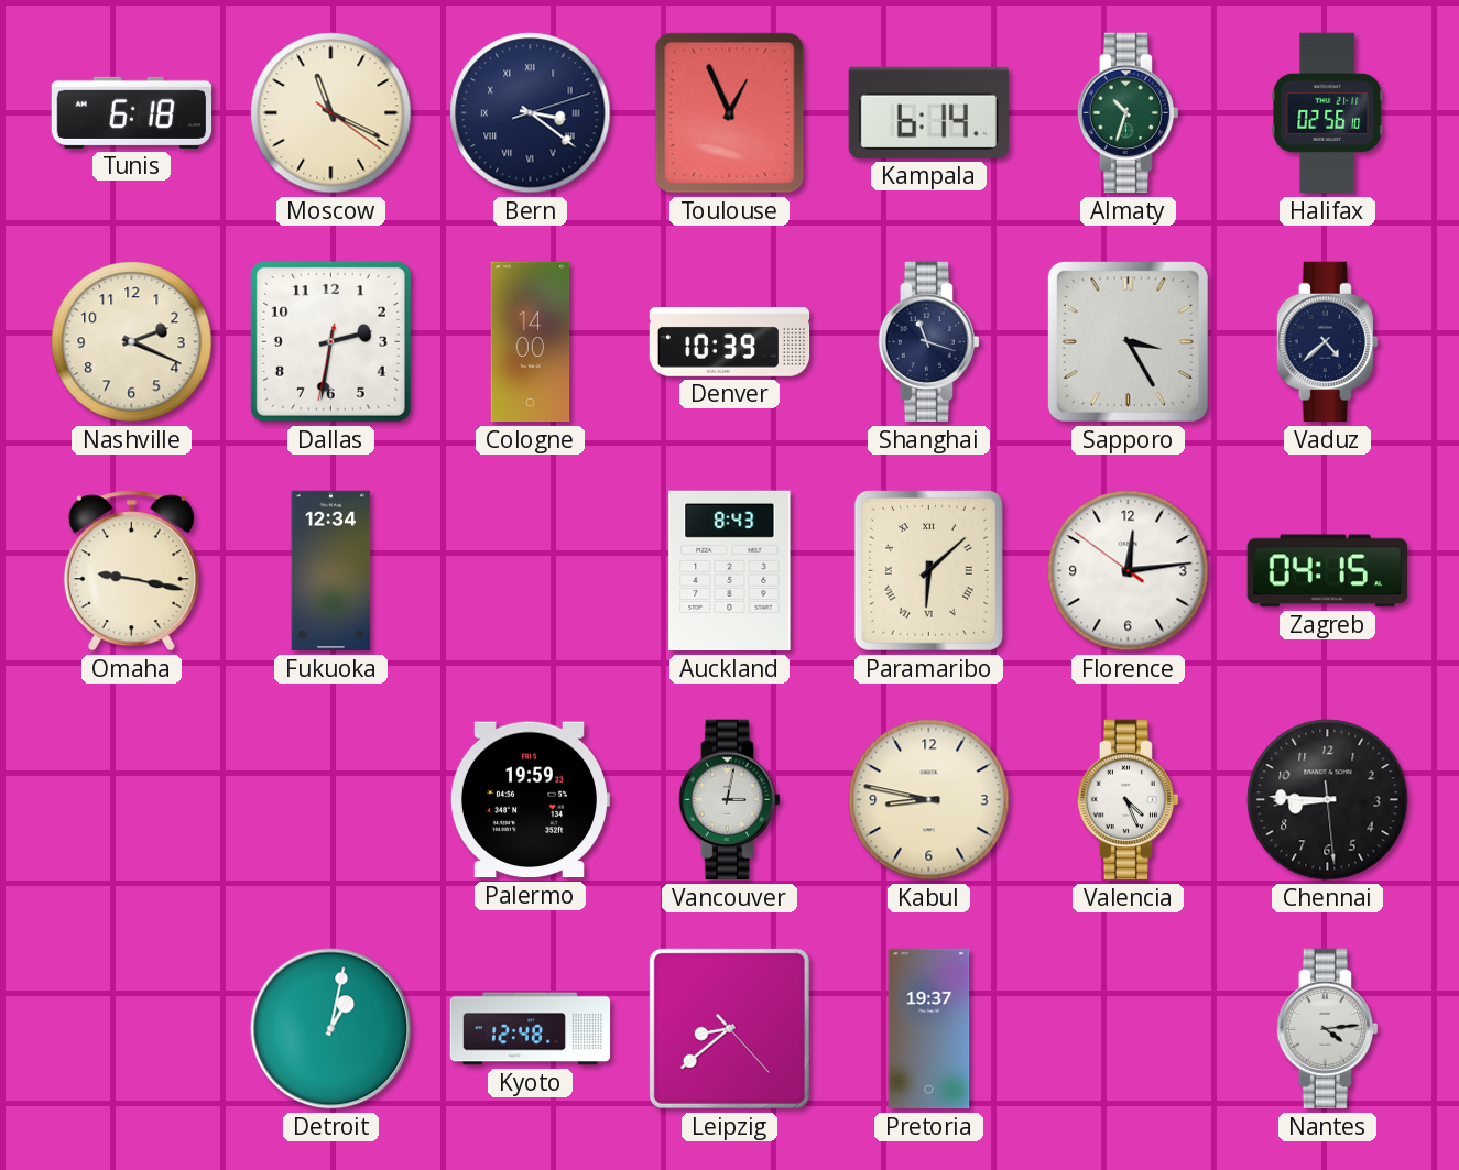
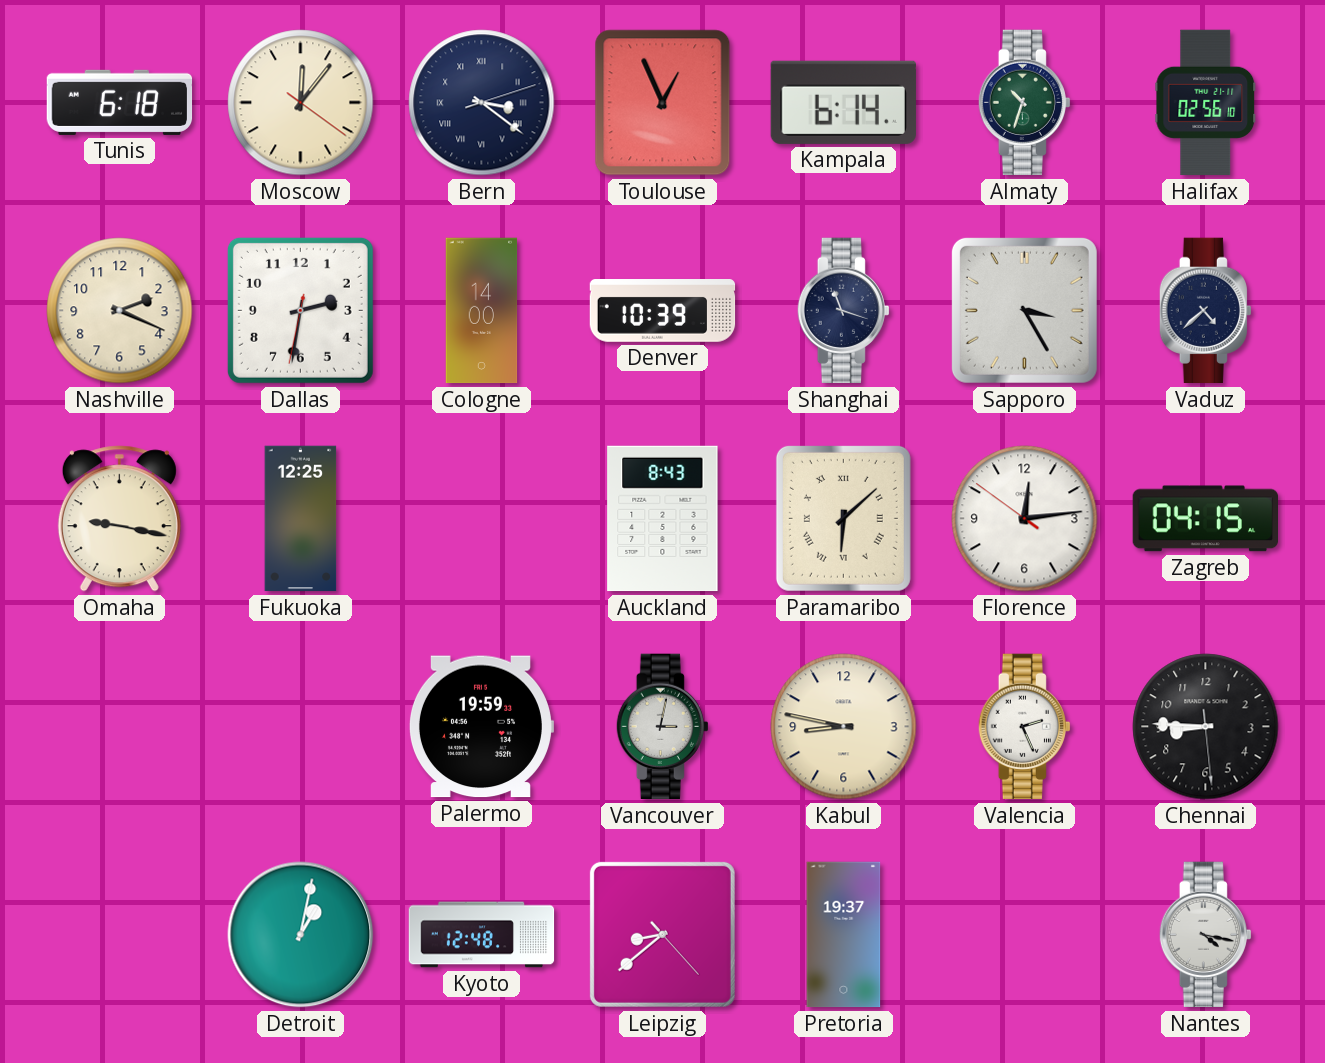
Moscow: 11:19 -> 12:06
Fukuoka: 12:34 -> 12:25
Valencia: 4:26 -> 2:26
Nantes: 4:14 -> 4:17
